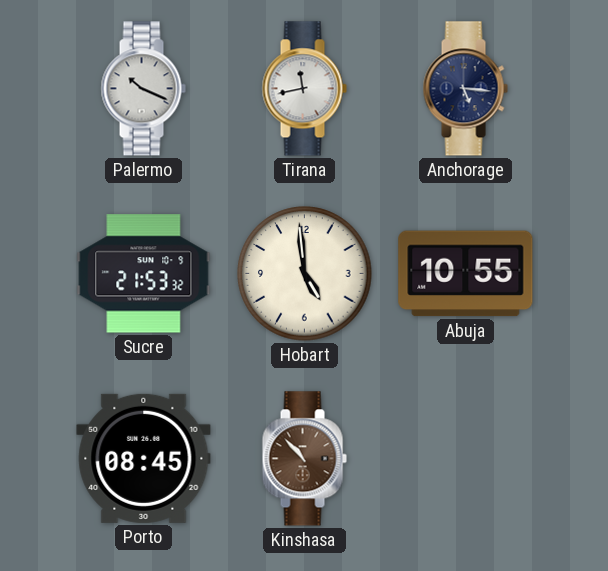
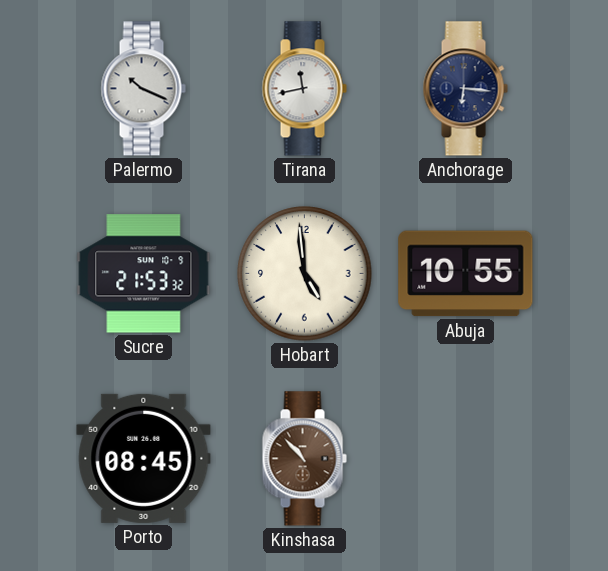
Anchorage: 5:16 -> 6:16
